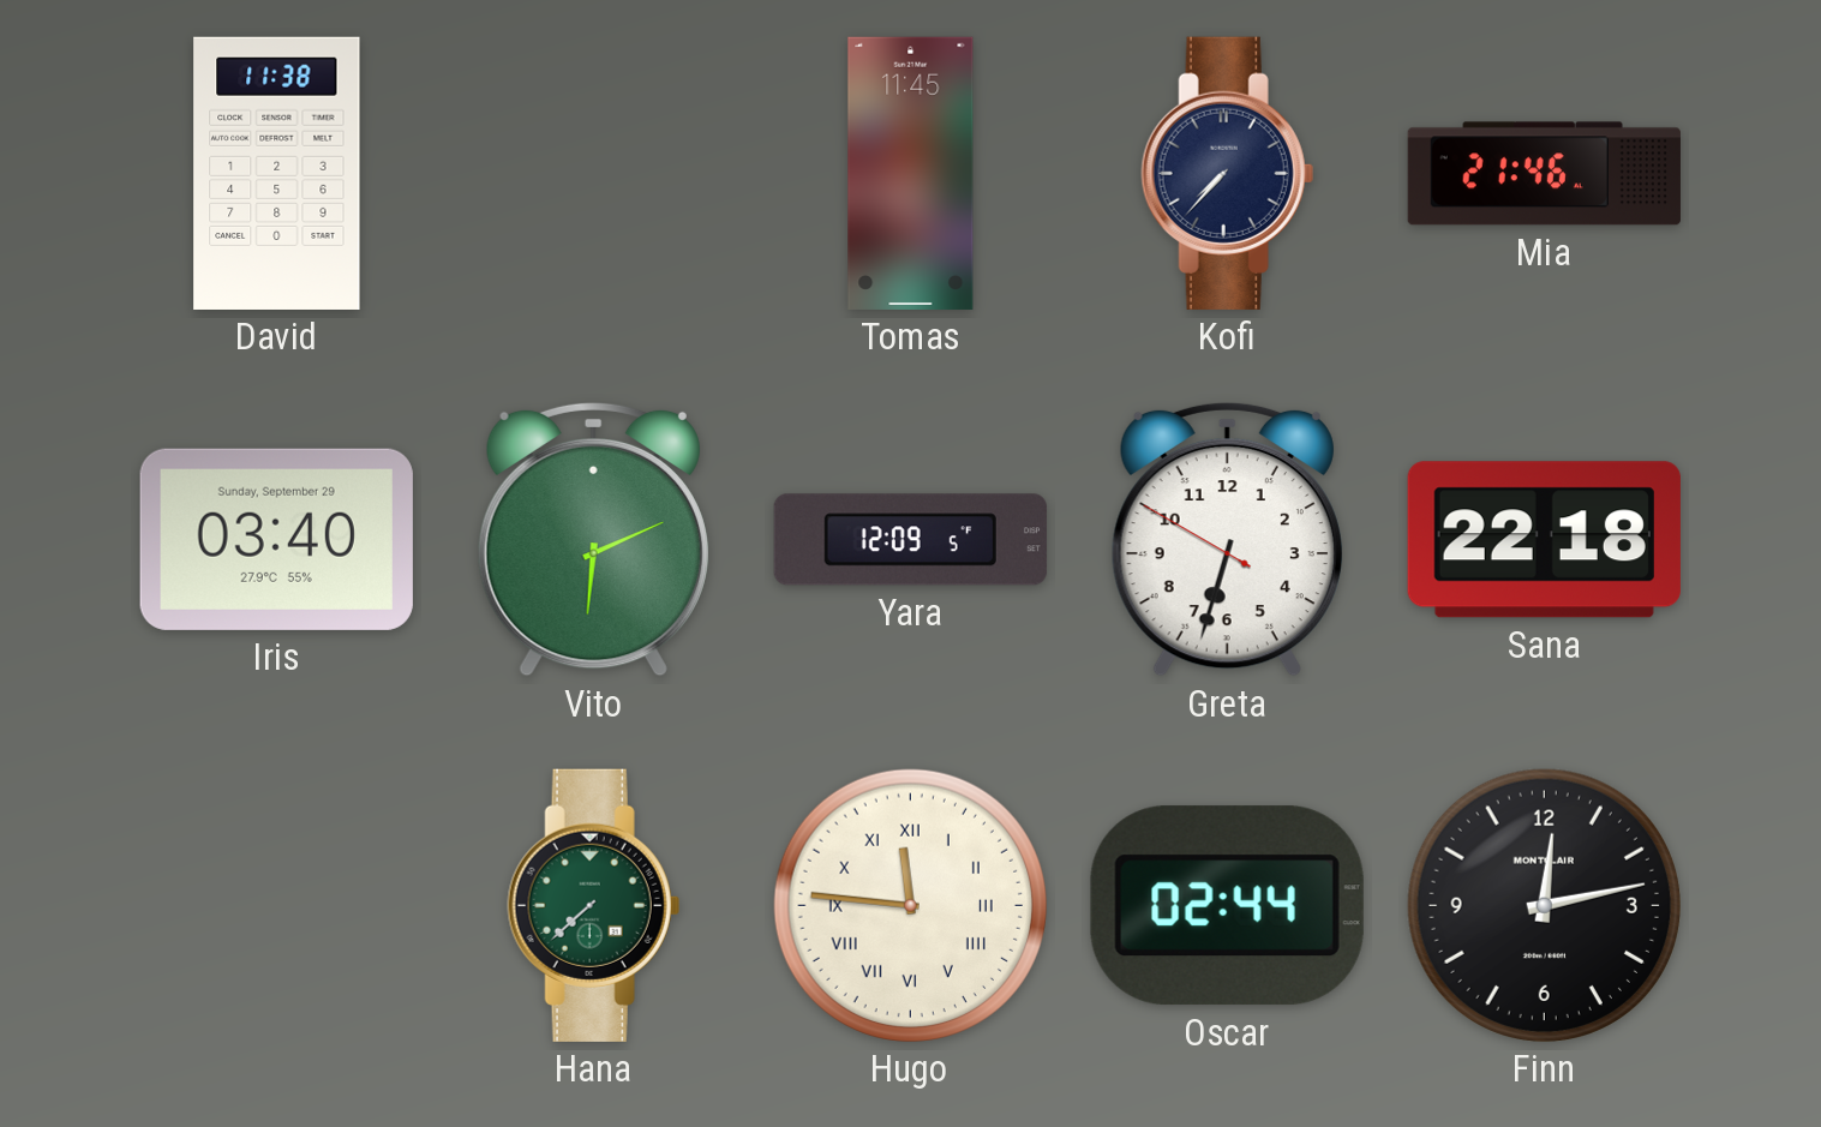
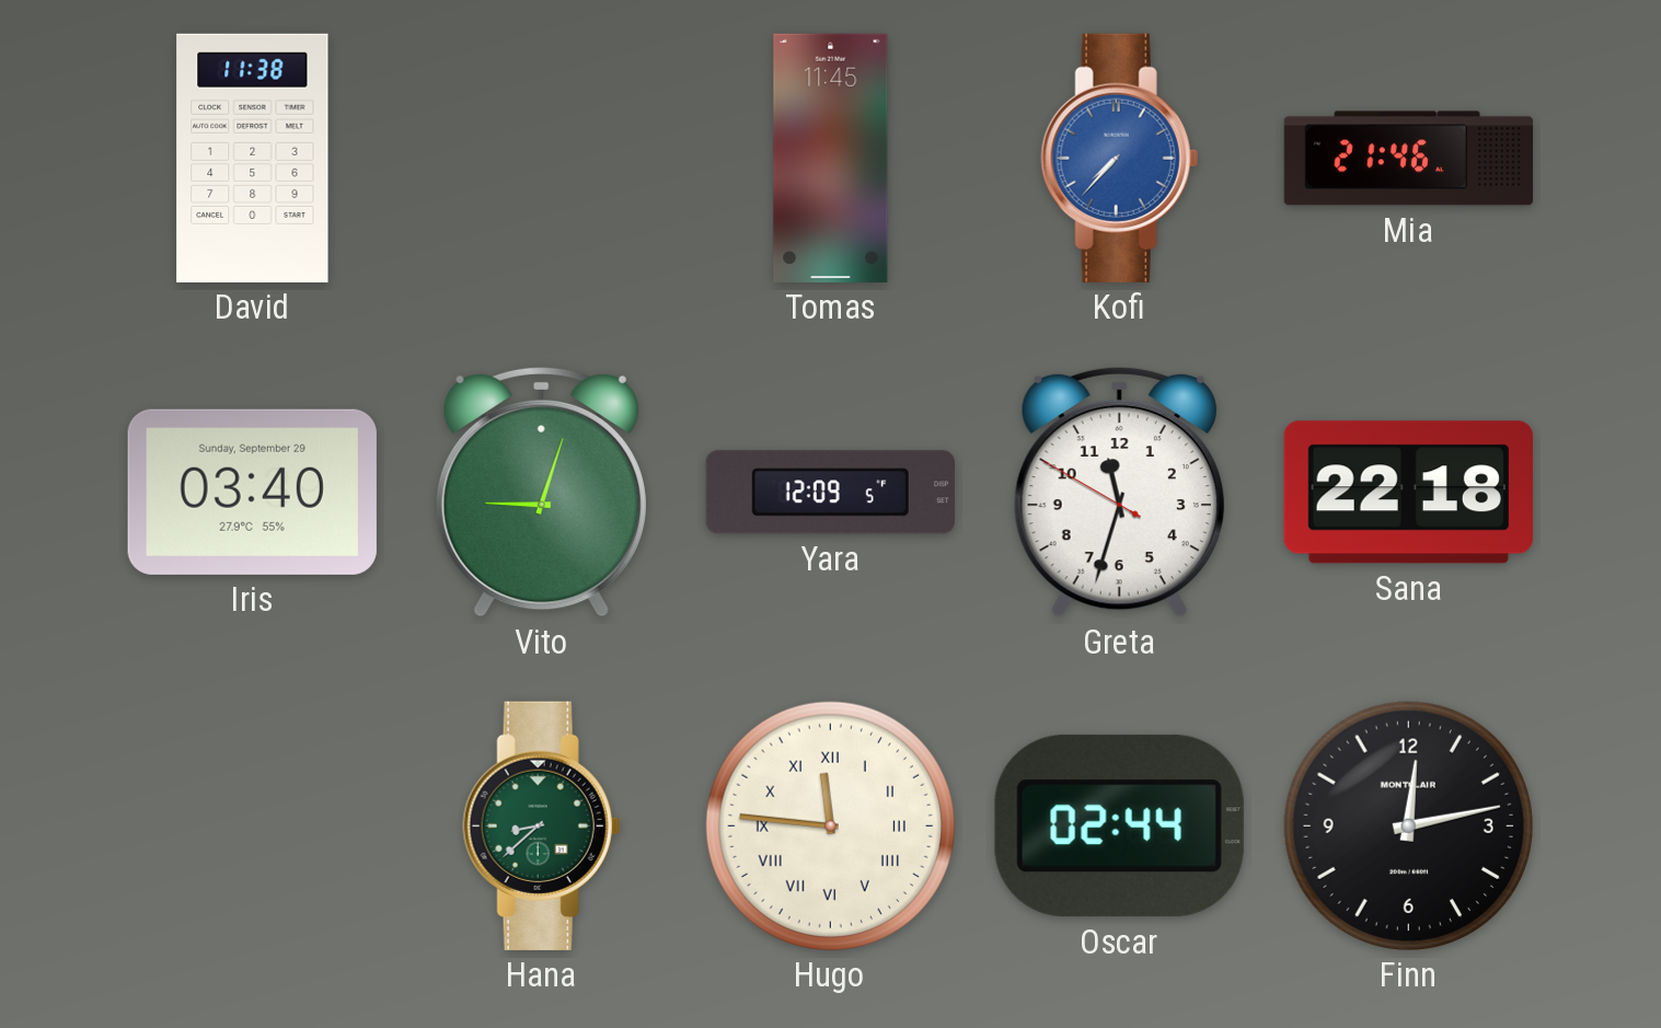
Kofi dial: navy -> blue
Vito: 6:11 -> 9:03
Greta: 6:32 -> 11:32
Hana: 7:38 -> 8:38
